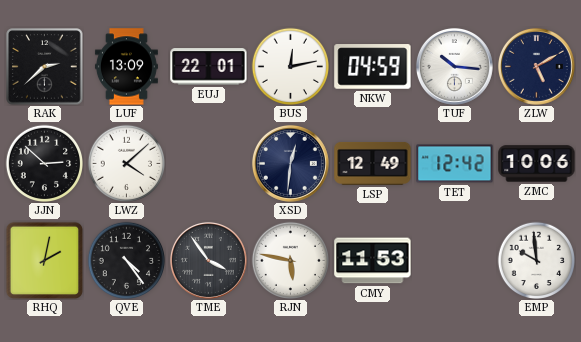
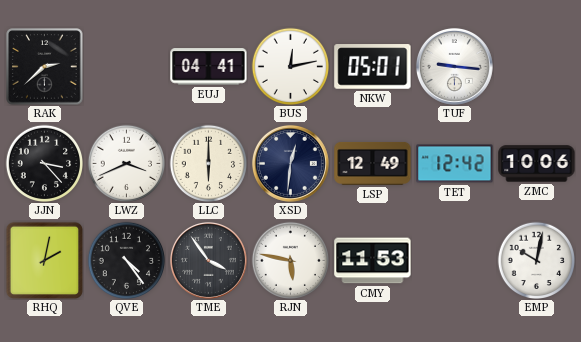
LUF: 13:09 -> none
EUJ: 22:01 -> 04:41
NKW: 04:59 -> 05:01
TUF: 10:16 -> 9:16
ZLW: 5:10 -> none
JJN: 2:52 -> 3:23
LWZ: 4:08 -> 3:41
LLC: none -> 6:00
EMP: 9:59 -> 10:02
